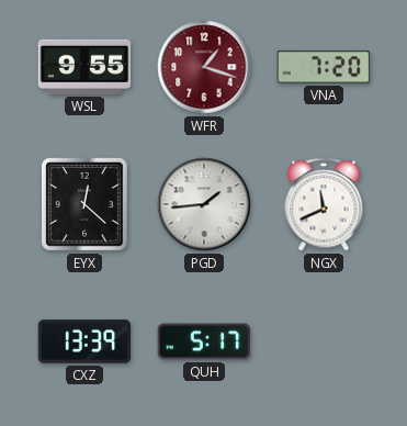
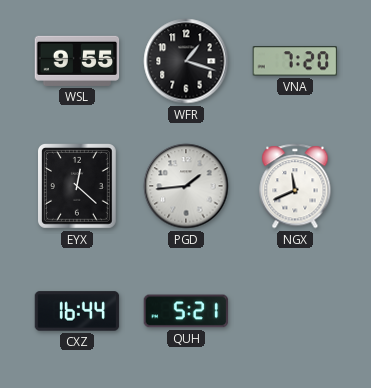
WFR dial: burgundy -> black
CXZ: 13:39 -> 16:44
QUH: 5:17 -> 5:21
